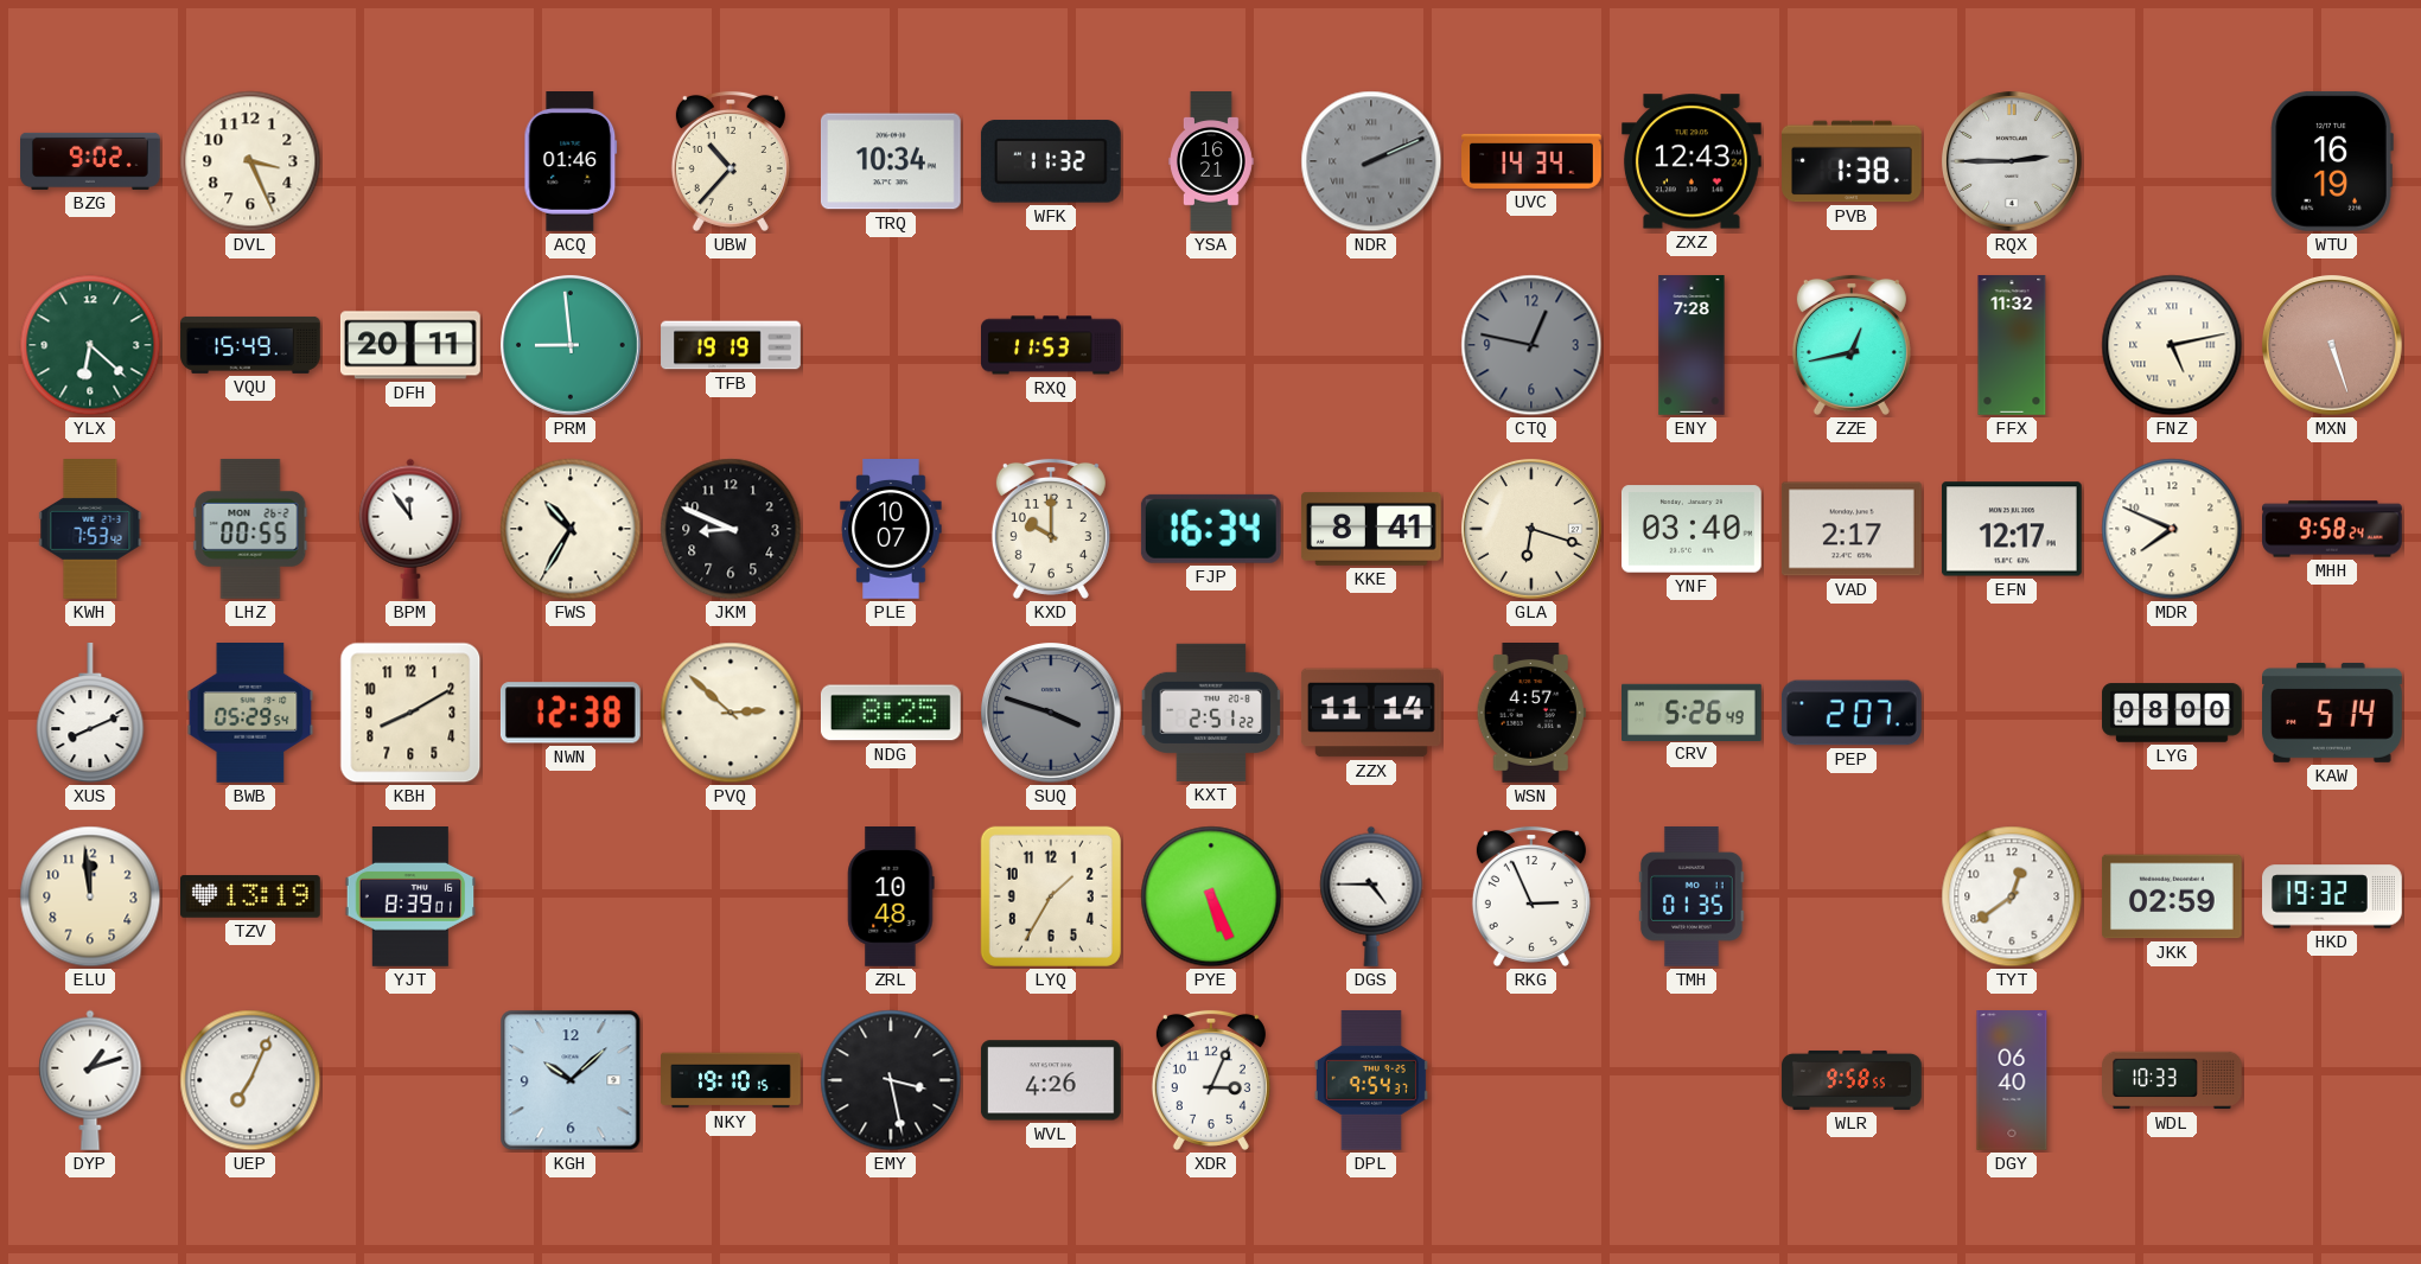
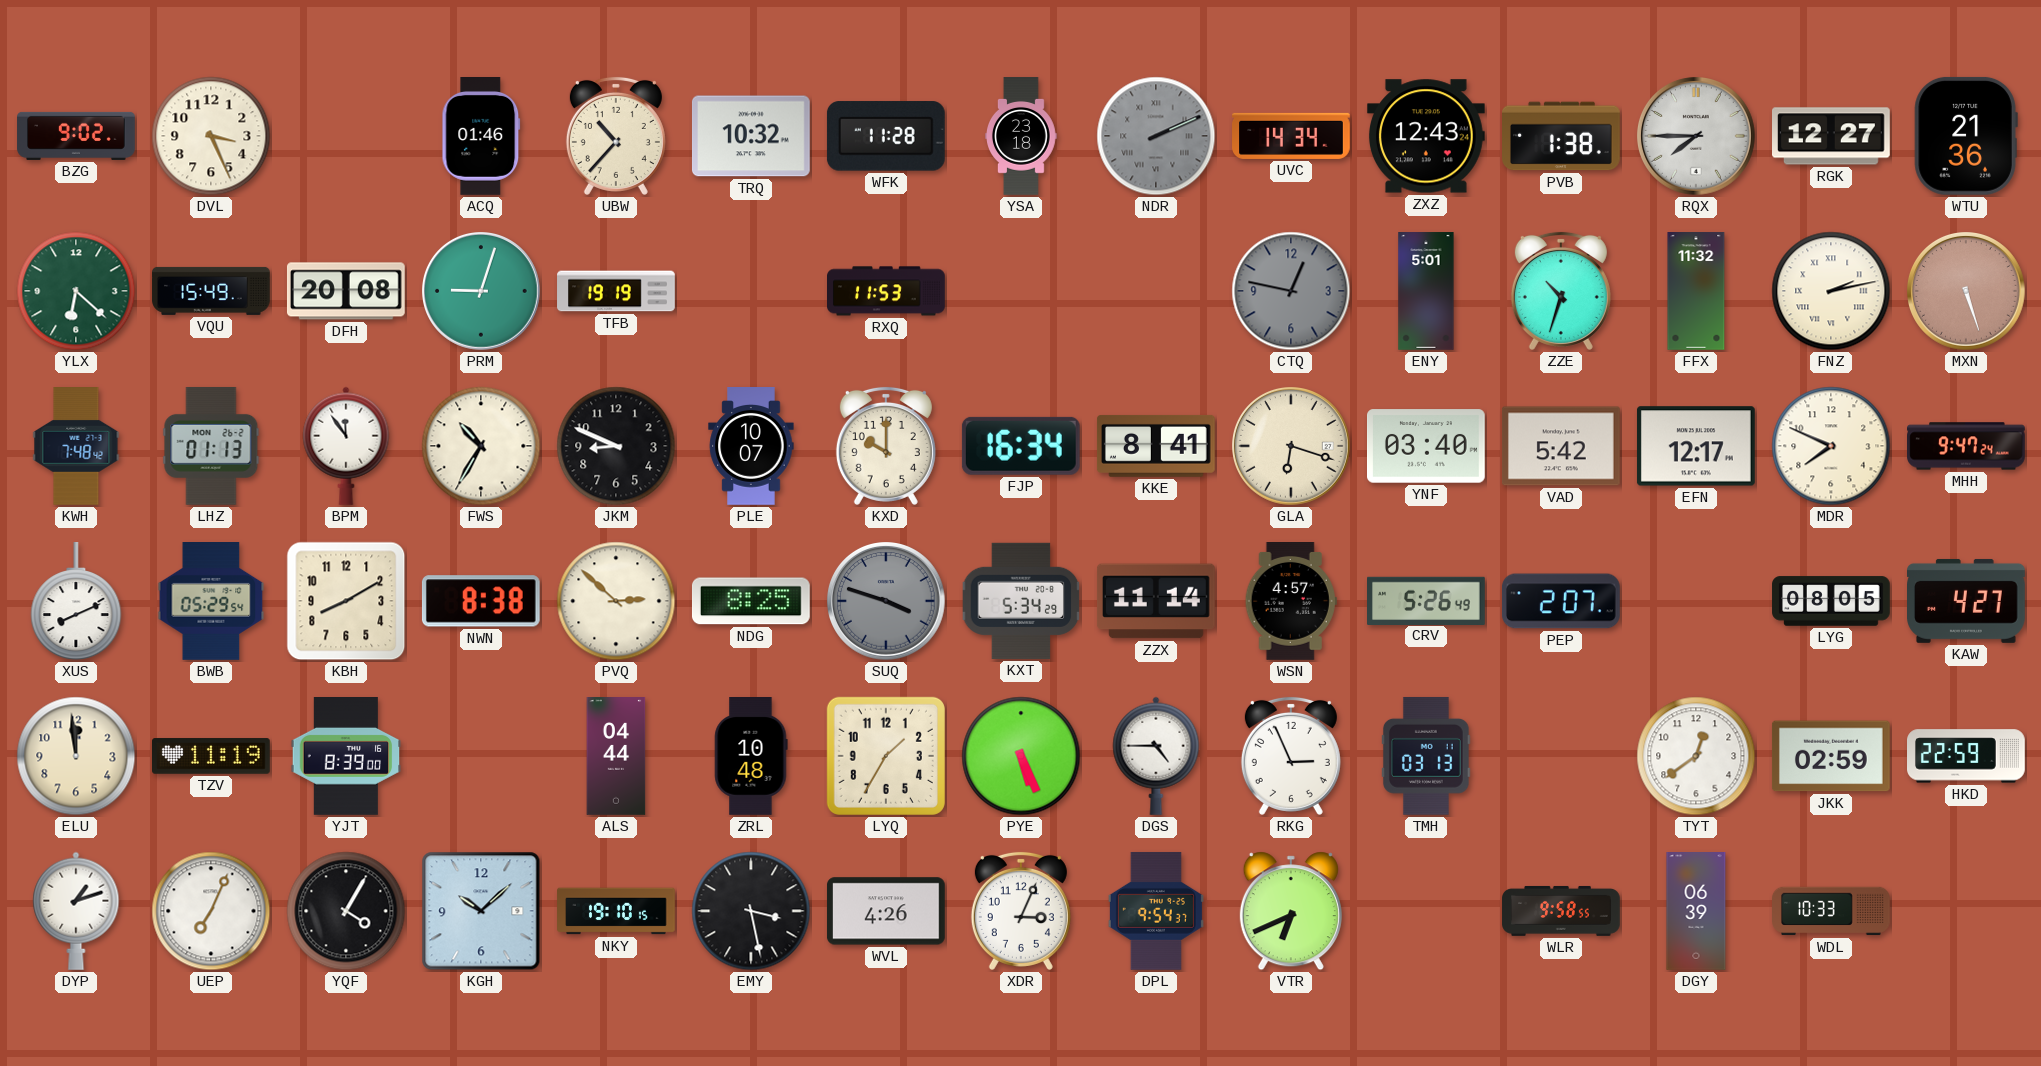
TRQ: 10:34 -> 10:32
WFK: 11:32 -> 11:28
YSA: 16:21 -> 23:18
RQX: 2:45 -> 7:45
RGK: none -> 12:27
WTU: 16:19 -> 21:36
DFH: 20:11 -> 20:08
PRM: 8:59 -> 9:03
ENY: 7:28 -> 5:01
ZZE: 12:43 -> 10:33
FNZ: 5:13 -> 2:13
KWH: 7:53 -> 7:48
LHZ: 00:55 -> 01:13
VAD: 2:17 -> 5:42
MHH: 9:58 -> 9:47
NWN: 12:38 -> 8:38
KXT: 2:51 -> 5:34
LYG: 08:00 -> 08:05
KAW: 5:14 -> 4:27
TZV: 13:19 -> 11:19
YJT: 8:39:01 -> 8:39:00
ALS: none -> 04:44
TMH: 01:35 -> 03:13
HKD: 19:32 -> 22:59
YQF: none -> 4:05
VTR: none -> 6:41
DGY: 06:40 -> 06:39
